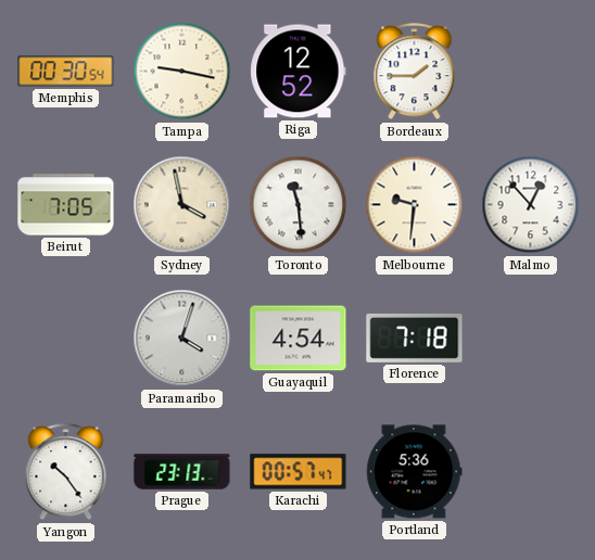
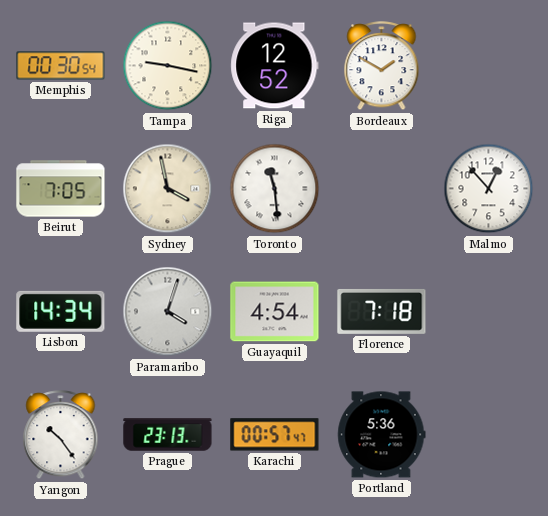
Bordeaux: 1:45 -> 1:50
Melbourne: 9:31 -> none
Lisbon: none -> 14:34
